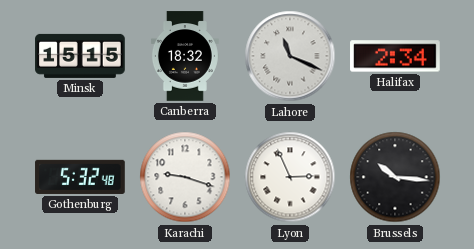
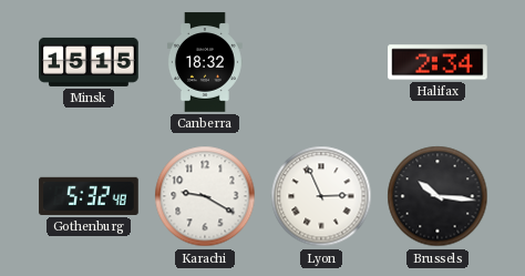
Lahore: 11:19 -> none
Karachi: 9:18 -> 9:20
